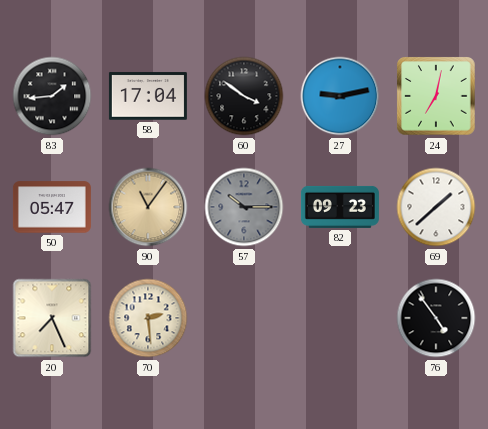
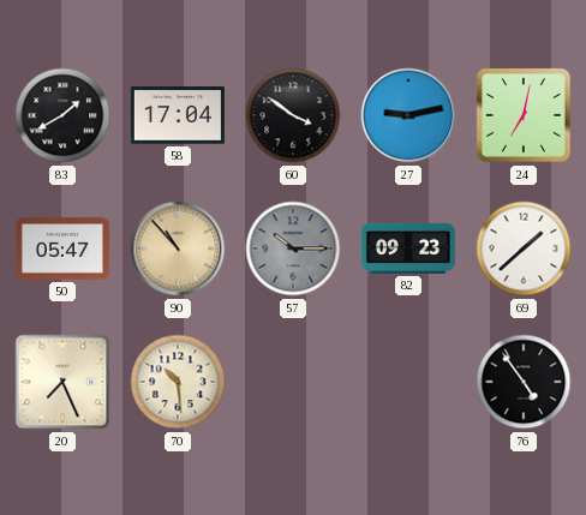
83: 1:44 -> 1:40
90: 11:06 -> 10:53
70: 2:29 -> 10:29
